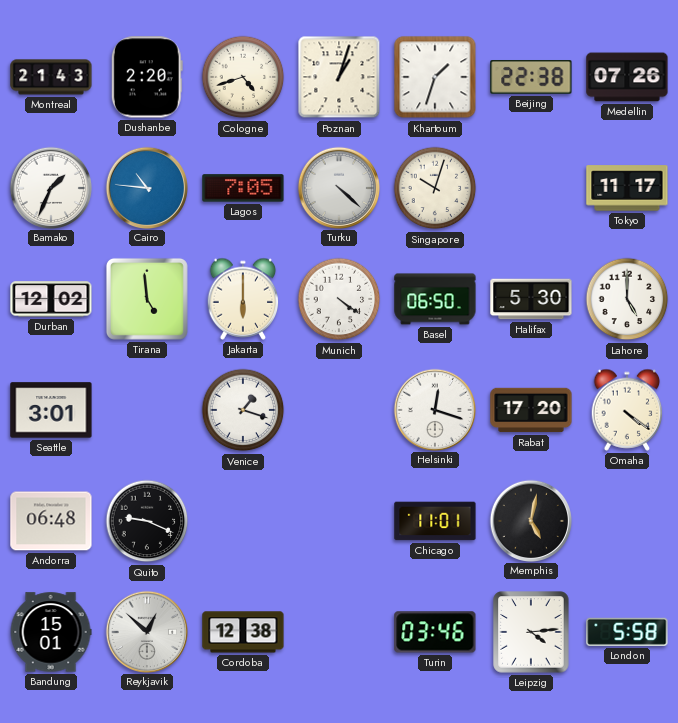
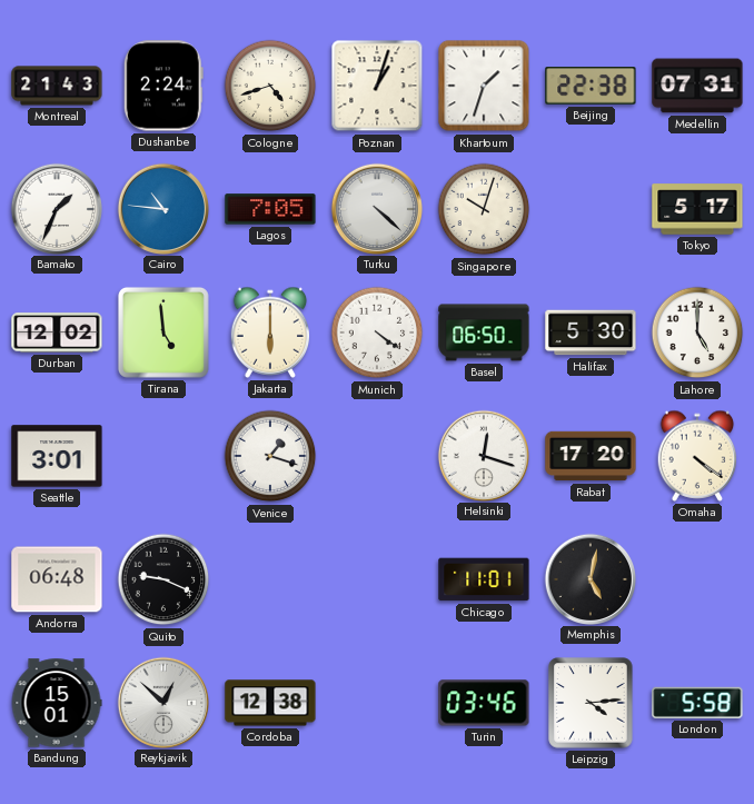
Dushanbe: 2:20 -> 2:24
Medellin: 07:26 -> 07:31
Tokyo: 11:17 -> 5:17
